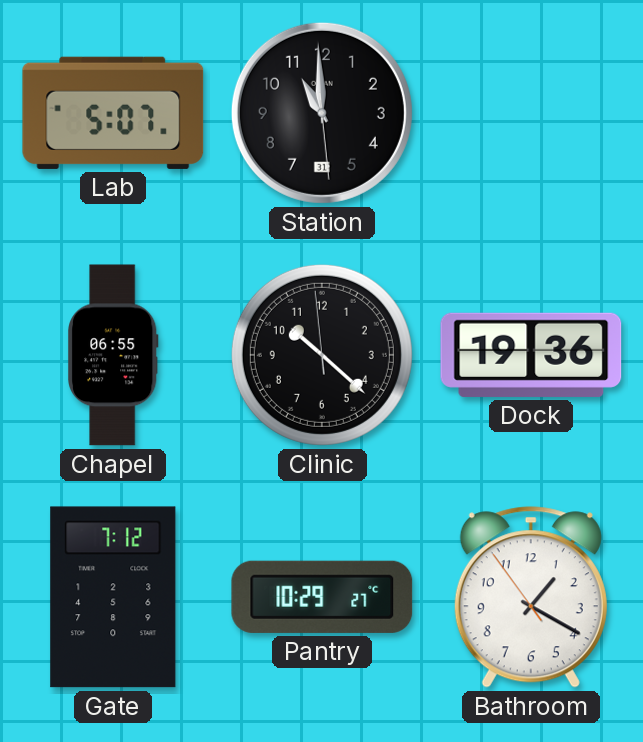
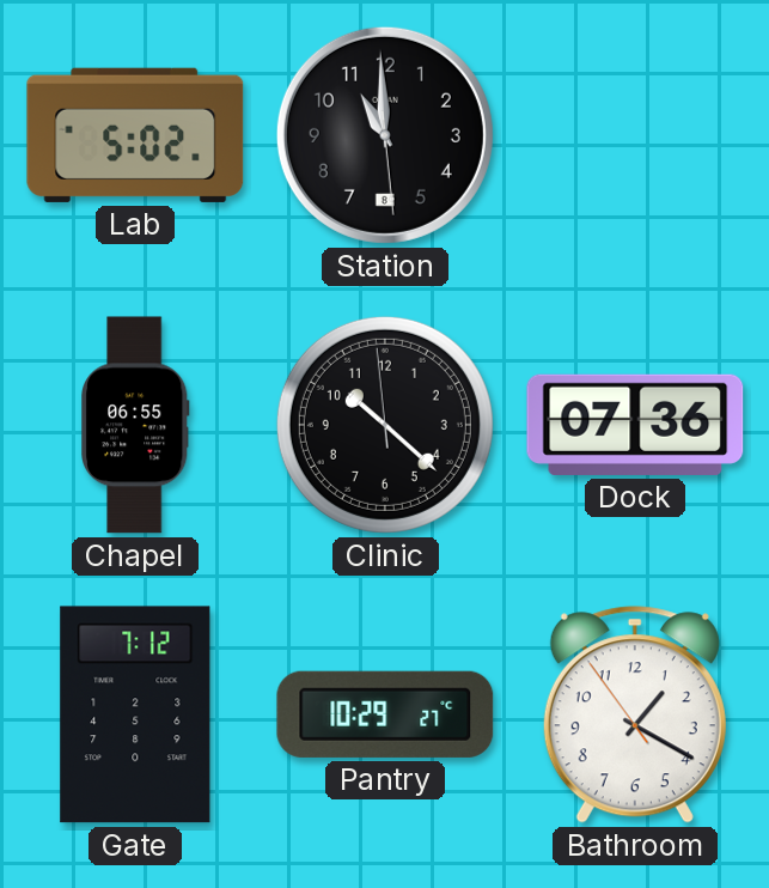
Lab: 5:07 -> 5:02
Station date: 31 -> 8
Dock: 19:36 -> 07:36
